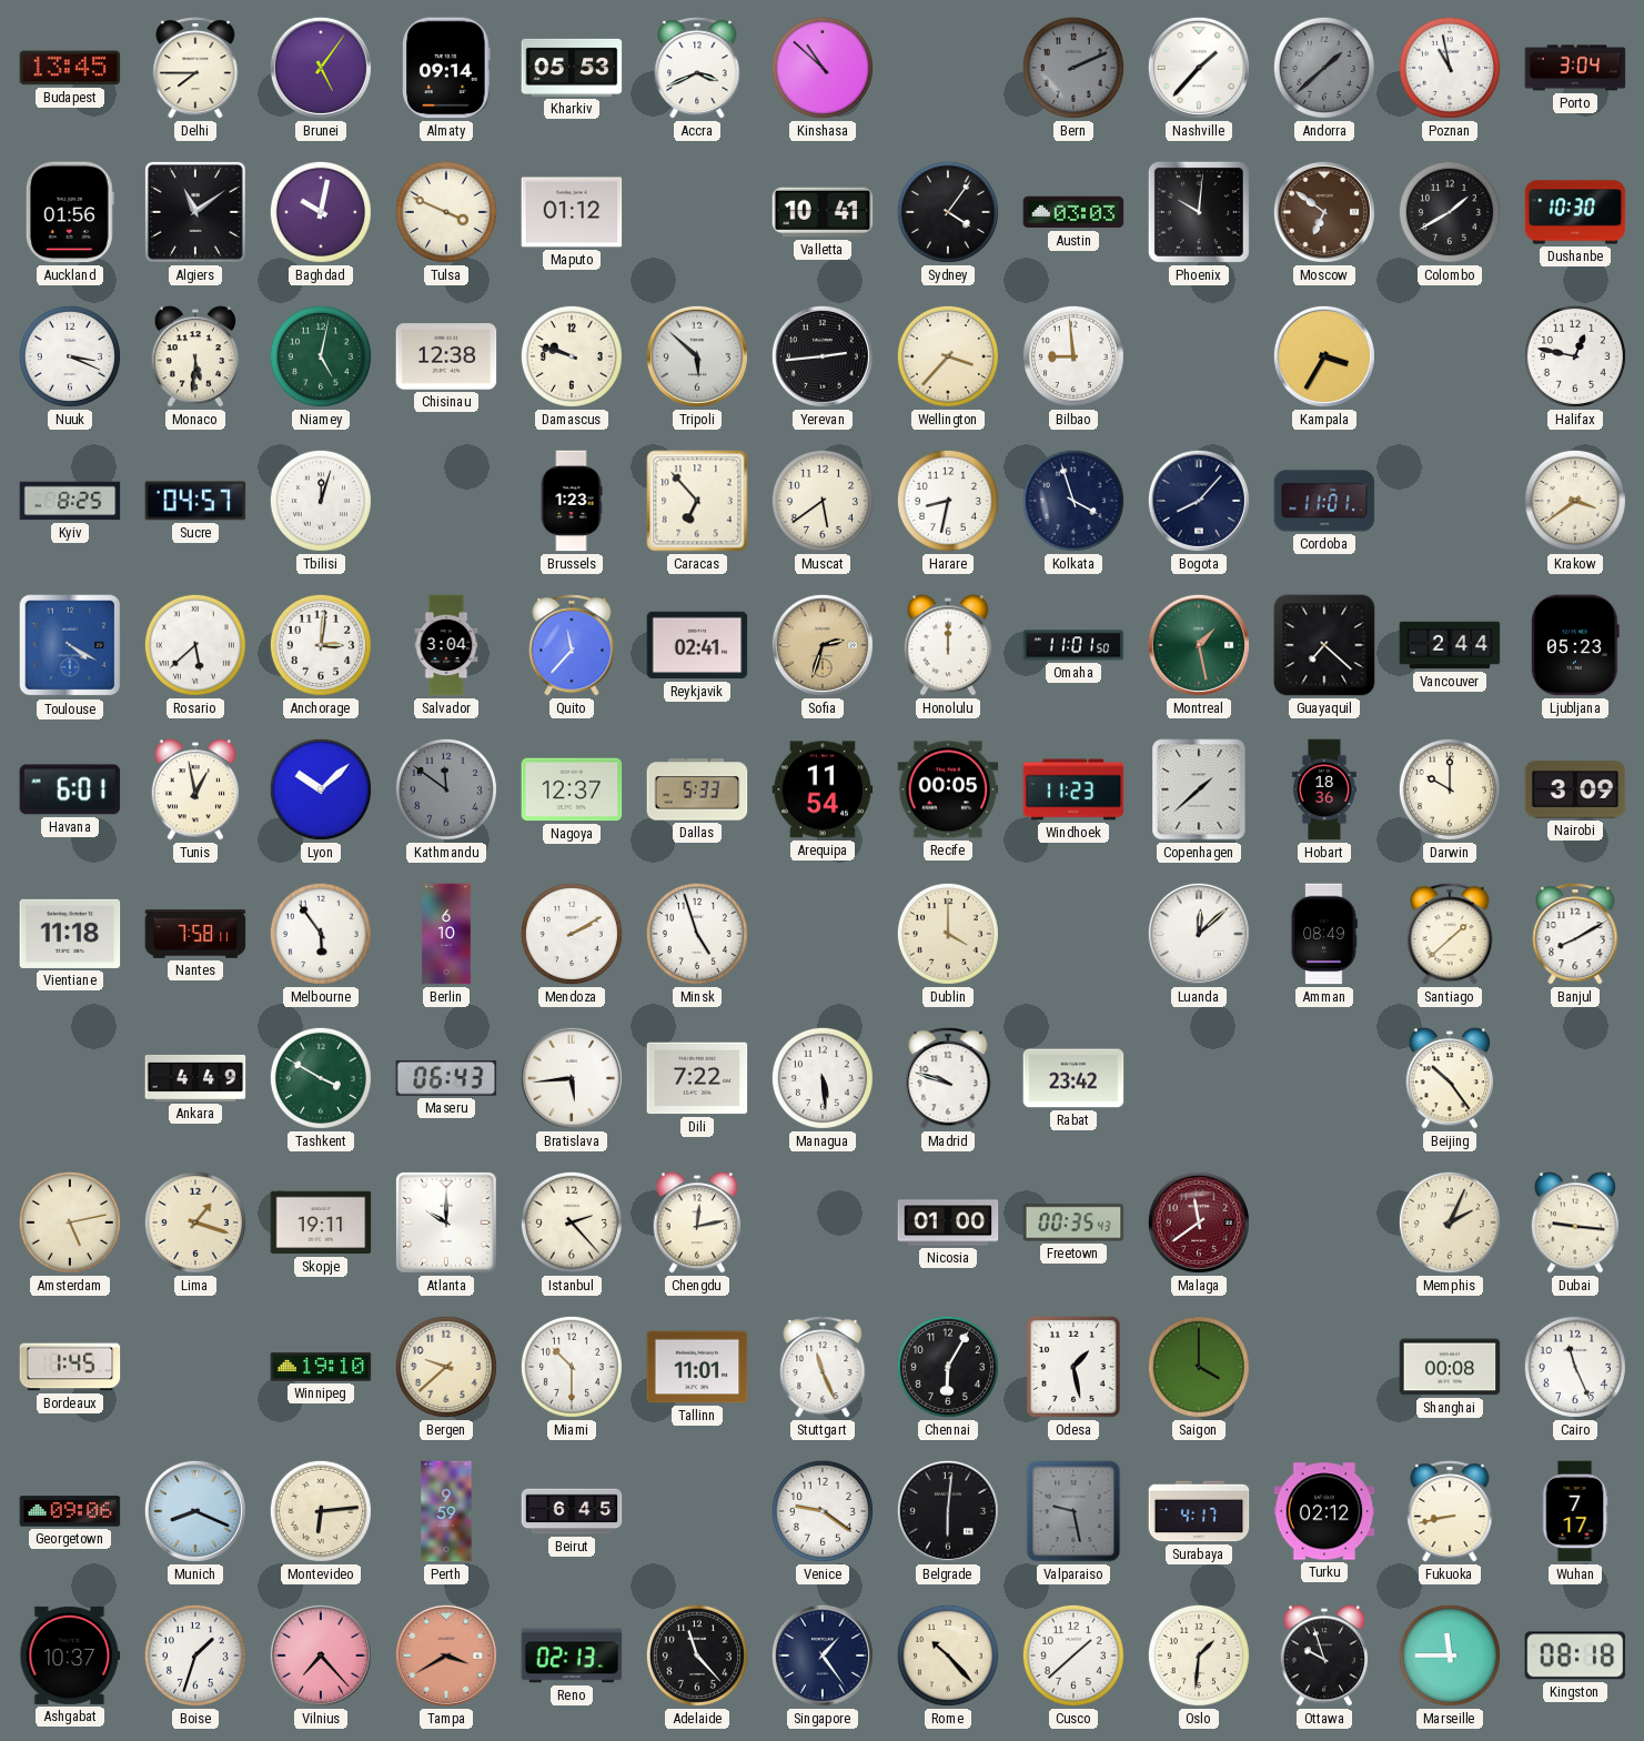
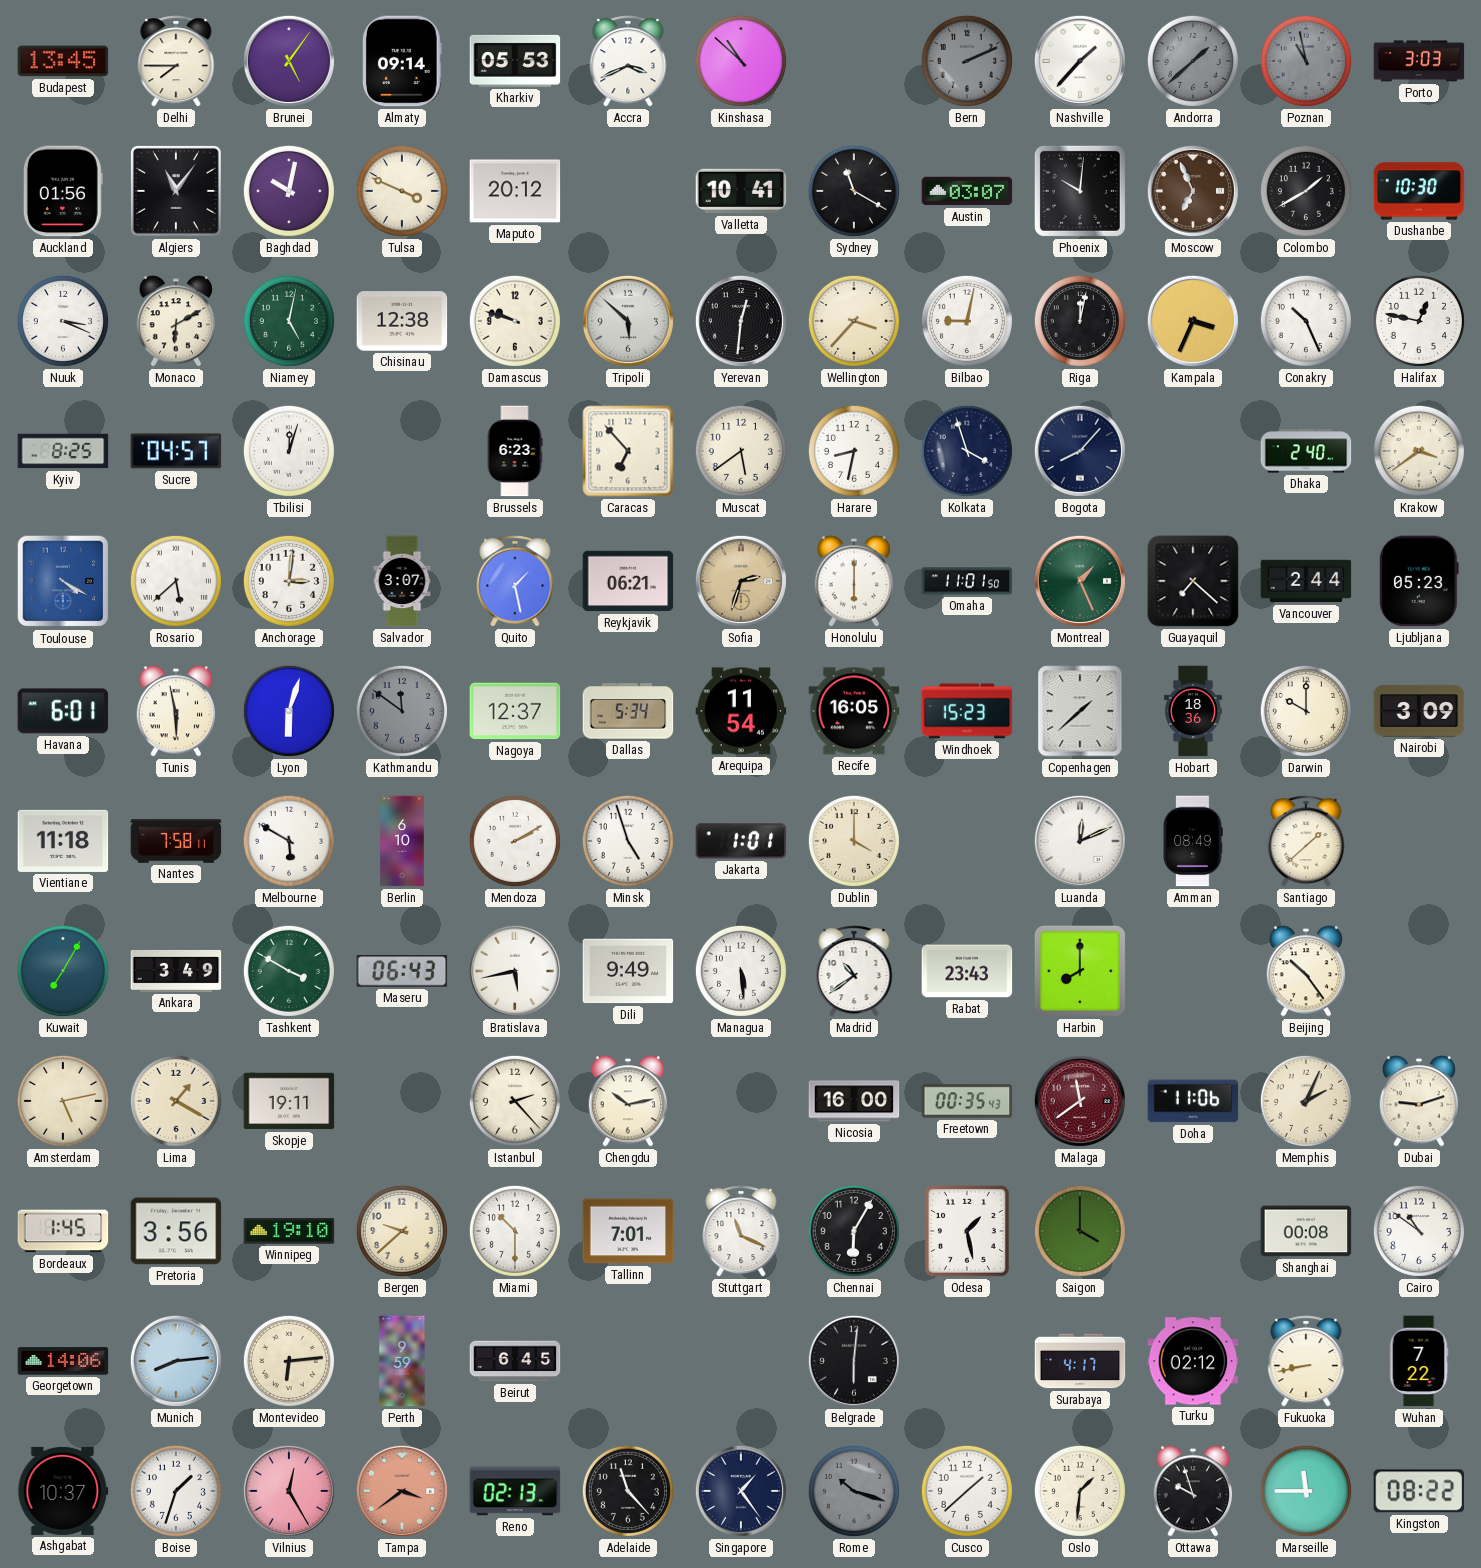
Poznan dial: white -> grey
Porto: 3:04 -> 3:03
Algiers: 11:09 -> 11:06
Maputo: 01:12 -> 20:12
Sydney: 4:06 -> 11:20
Austin: 03:03 -> 03:07
Moscow: 6:51 -> 6:56
Monaco: 5:31 -> 6:10
Yerevan: 2:44 -> 12:31
Bilbao: 8:59 -> 9:02
Riga: none -> 12:02
Kampala: 3:35 -> 3:34
Conakry: none -> 10:26
Brussels: 1:23 -> 6:23
Cordoba: 11:01 -> none
Dhaka: none -> 2:40
Salvador: 3:04 -> 3:07
Quito: 11:37 -> 1:28
Reykjavik: 02:41 -> 06:21
Honolulu: 12:00 -> 6:00
Montreal: 1:28 -> 1:26
Tunis: 12:58 -> 5:58
Lyon: 10:08 -> 6:03
Dallas: 5:33 -> 5:34
Recife: 00:05 -> 16:05
Windhoek: 11:23 -> 15:23
Melbourne: 5:54 -> 5:50
Jakarta: none -> 1:01
Luanda: 12:08 -> 12:11
Banjul: 8:10 -> none
Kuwait: none -> 7:05
Ankara: 4:49 -> 3:49
Bratislava: 5:44 -> 5:43
Dili: 7:22 -> 9:49
Madrid: 9:48 -> 10:39
Rabat: 23:42 -> 23:43
Harbin: none -> 8:00
Lima: 1:18 -> 1:20
Atlanta: 10:00 -> none
Chengdu: 12:13 -> 10:13
Nicosia: 01:00 -> 16:00
Doha: none -> 11:06
Dubai: 9:16 -> 9:12
Pretoria: none -> 3:56
Tallinn: 11:01 -> 7:01
Stuttgart: 11:26 -> 11:19
Cairo: 11:26 -> 10:51
Georgetown: 09:06 -> 14:06
Munich: 8:19 -> 8:14
Venice: 9:21 -> none
Valparaiso: 9:28 -> none
Wuhan: 7:17 -> 7:22
Vilnius: 7:23 -> 12:25
Tampa: 3:40 -> 3:39
Rome: 10:23 -> 10:18
Rome dial: cream -> grey
Kingston: 08:18 -> 08:22
